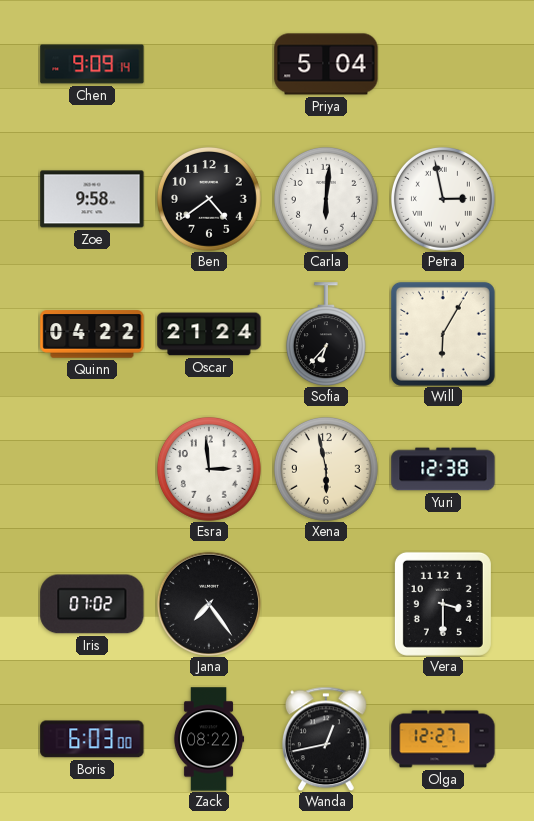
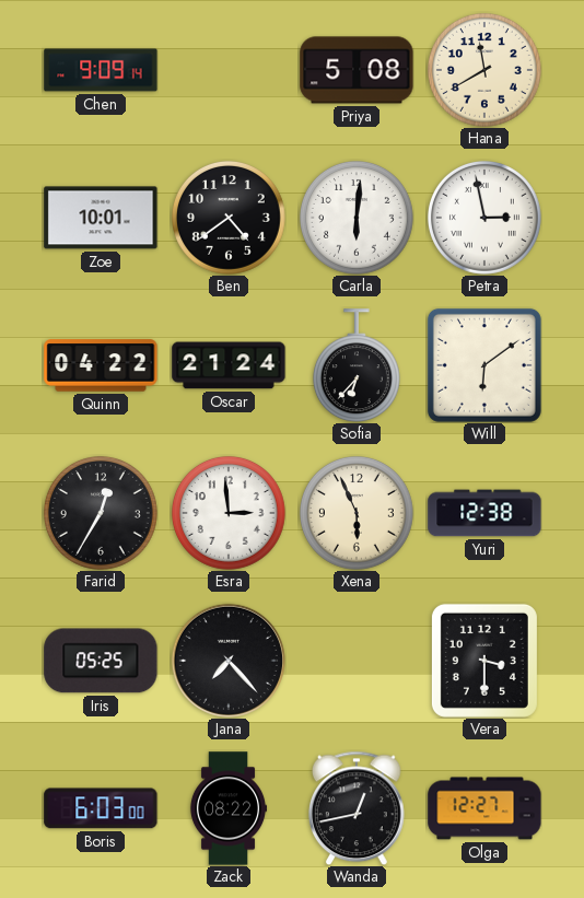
Priya: 5:04 -> 5:08
Hana: none -> 11:40
Zoe: 9:58 -> 10:01
Will: 6:05 -> 6:09
Farid: none -> 12:35
Xena: 5:58 -> 5:56
Iris: 07:02 -> 05:25
Jana: 7:24 -> 7:23
